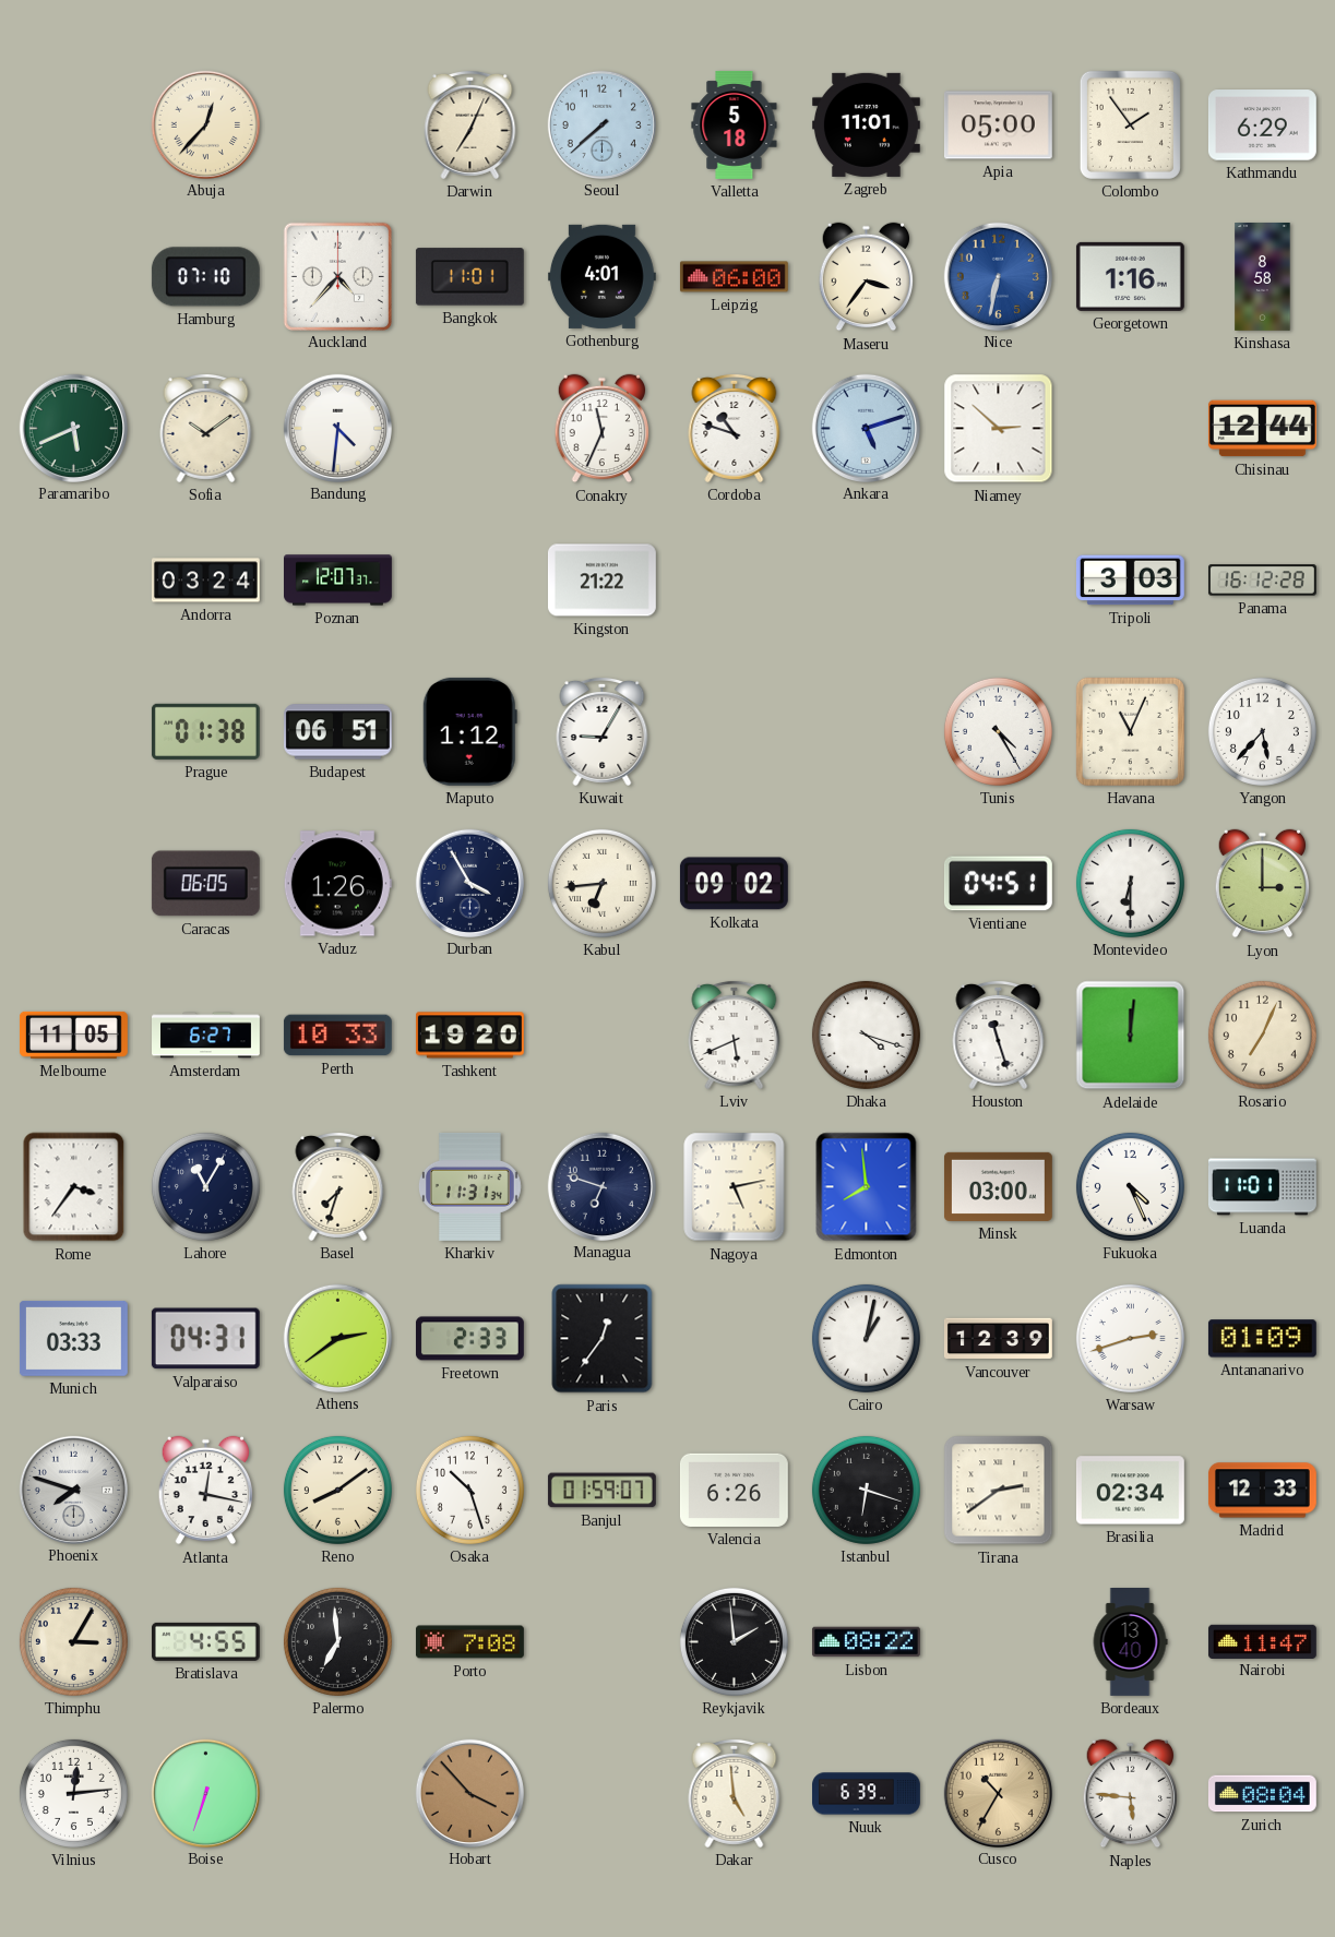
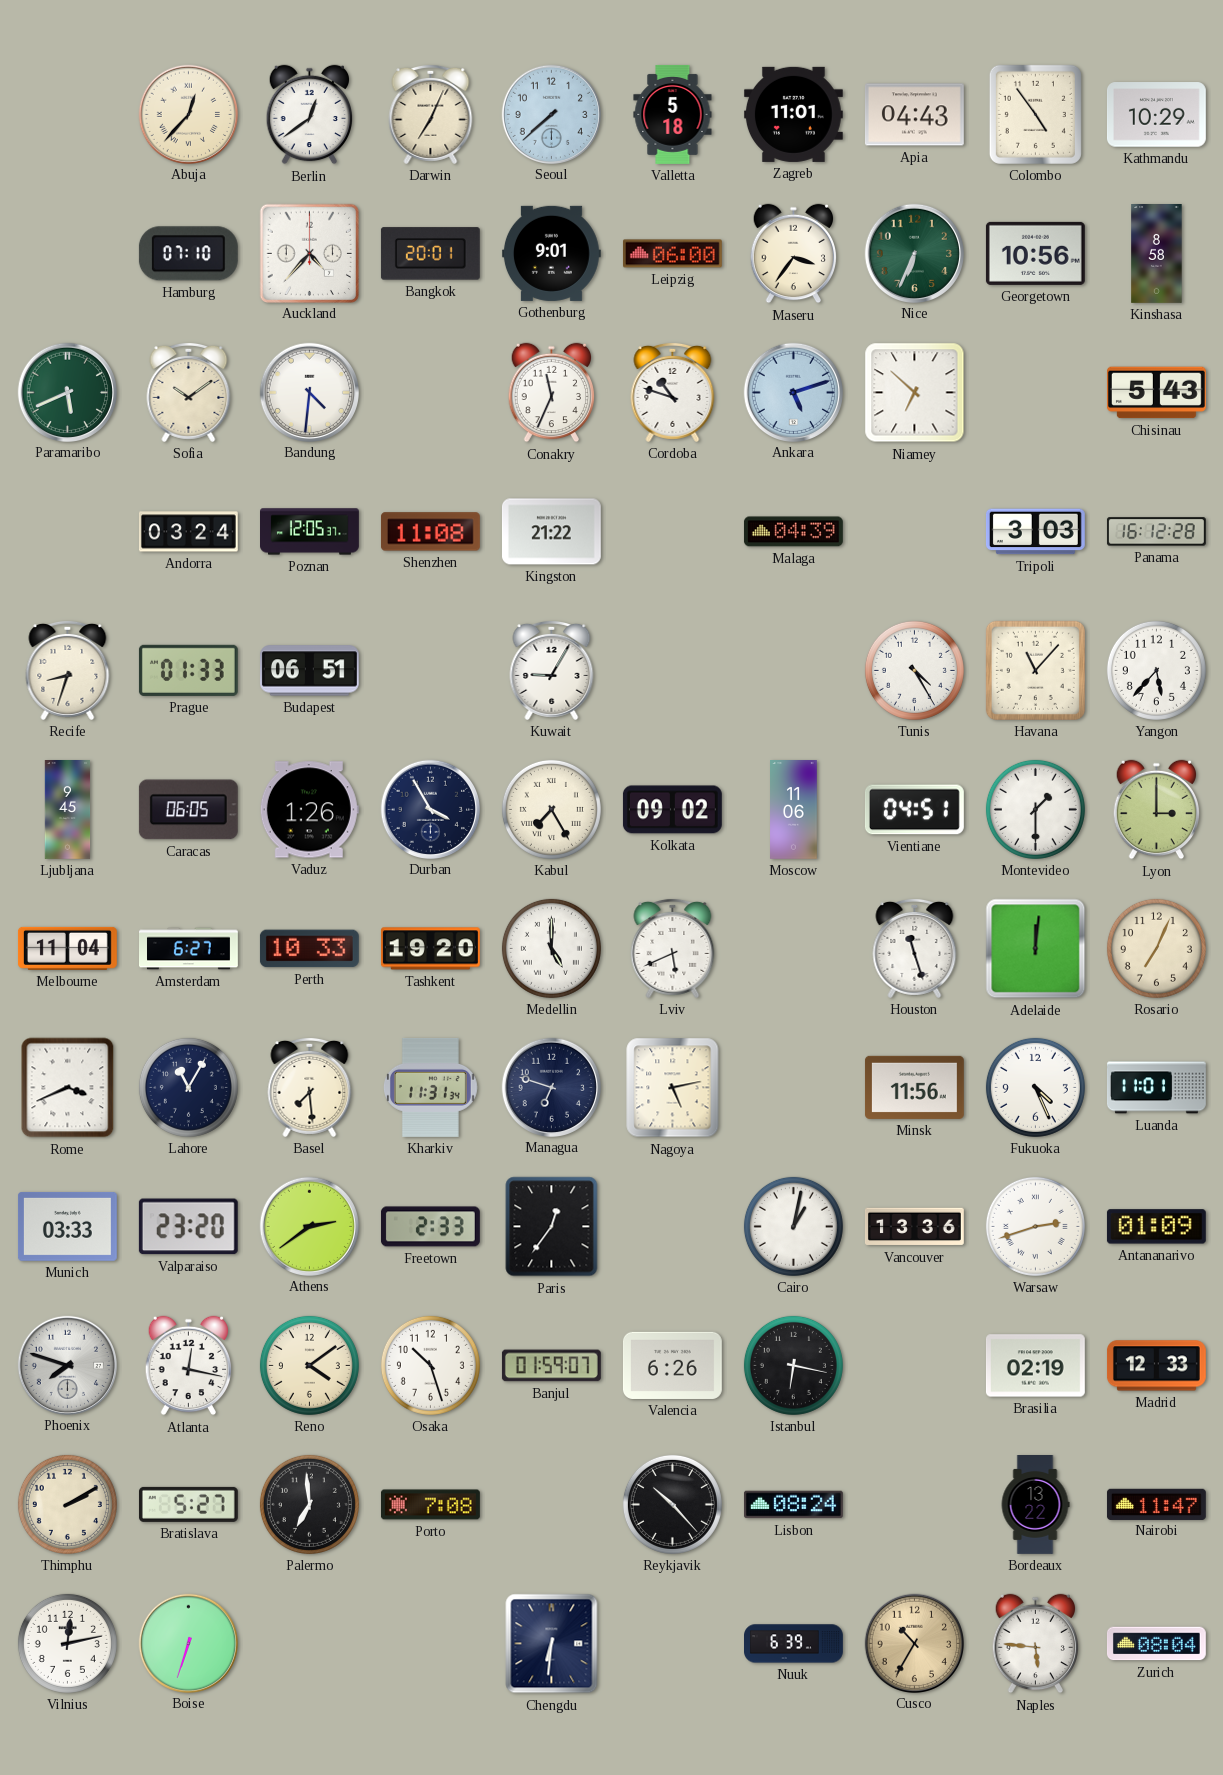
Berlin: none -> 12:39
Apia: 05:00 -> 04:43
Colombo: 1:54 -> 4:54
Kathmandu: 6:29 -> 10:29
Bangkok: 11:01 -> 20:01
Gothenburg: 4:01 -> 9:01
Nice: 6:32 -> 6:34
Nice dial: blue -> green
Georgetown: 1:16 -> 10:56
Niamey: 2:52 -> 6:52
Chisinau: 12:44 -> 5:43
Poznan: 12:07 -> 12:05
Shenzhen: none -> 11:08
Malaga: none -> 04:39
Recife: none -> 8:33
Prague: 01:38 -> 01:33
Maputo: 1:12 -> none
Havana: 11:04 -> 11:07
Ljubljana: none -> 9:45
Kabul: 6:44 -> 7:25
Moscow: none -> 11:06
Montevideo: 6:30 -> 1:30
Melbourne: 11:05 -> 11:04
Medellin: none -> 5:00
Dhaka: 4:18 -> none
Rome: 3:36 -> 3:41
Basel: 7:33 -> 7:29
Edmonton: 7:59 -> none
Minsk: 03:00 -> 11:56
Valparaiso: 04:31 -> 23:20
Vancouver: 12:39 -> 13:36
Reno: 8:09 -> 4:09
Istanbul: 6:18 -> 6:17
Tirana: 2:39 -> none
Brasilia: 02:34 -> 02:19
Thimphu: 3:05 -> 2:10
Bratislava: 4:55 -> 5:27
Reykjavik: 1:59 -> 10:23
Lisbon: 08:22 -> 08:24
Bordeaux: 13:40 -> 13:22
Vilnius: 12:14 -> 12:13
Hobart: 3:53 -> none
Chengdu: none -> 6:31
Dakar: 4:59 -> none
